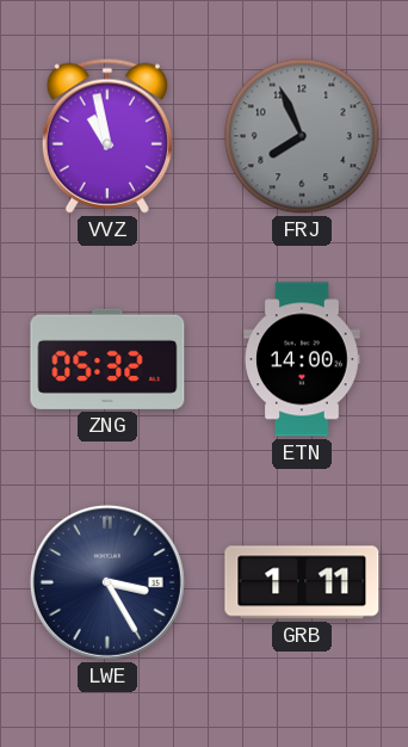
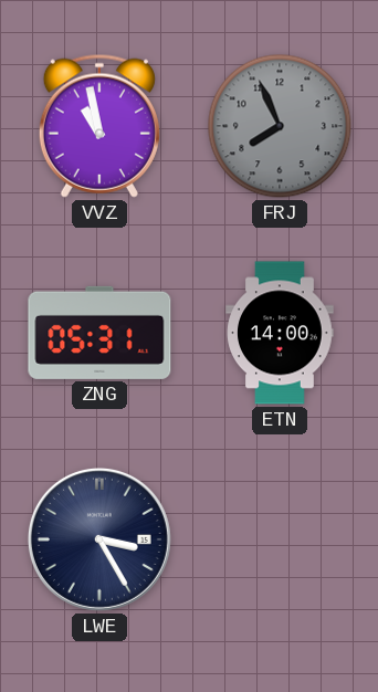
ZNG: 05:32 -> 05:31
GRB: 1:11 -> none
